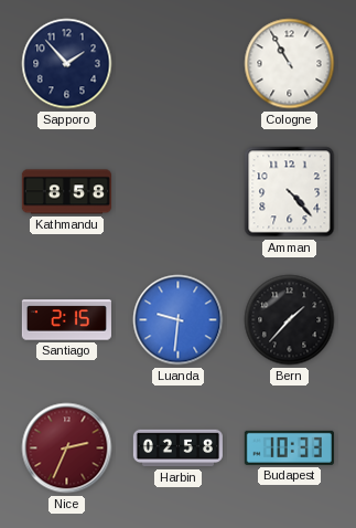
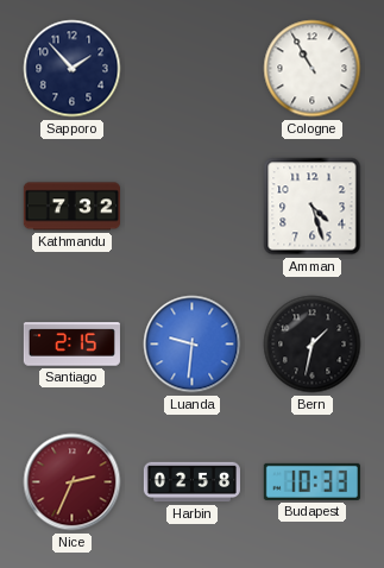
Kathmandu: 8:58 -> 7:32
Amman: 4:23 -> 4:27
Bern: 1:37 -> 1:32
